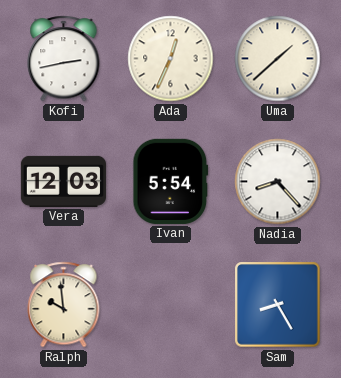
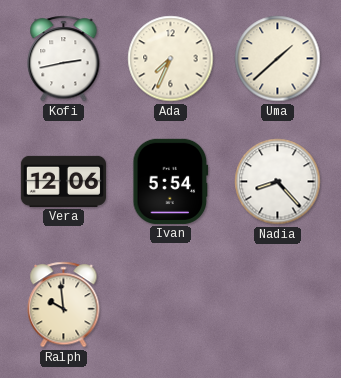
Ada: 12:34 -> 7:34
Vera: 12:03 -> 12:06
Sam: 8:25 -> none
